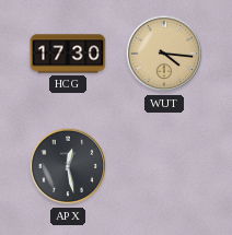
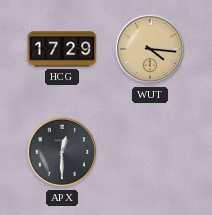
HCG: 17:30 -> 17:29
APX: 12:28 -> 12:30
